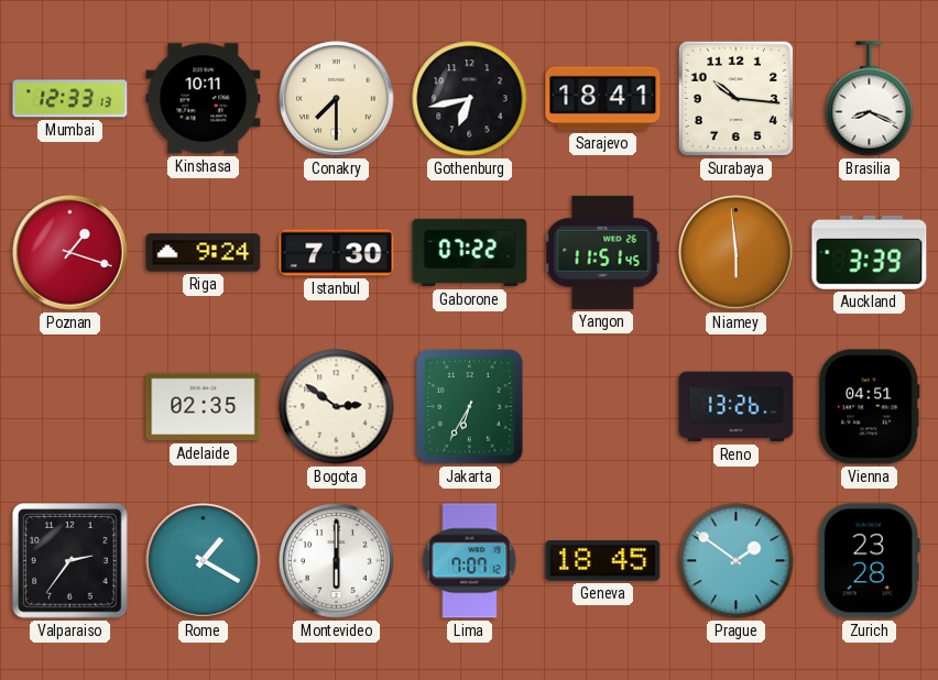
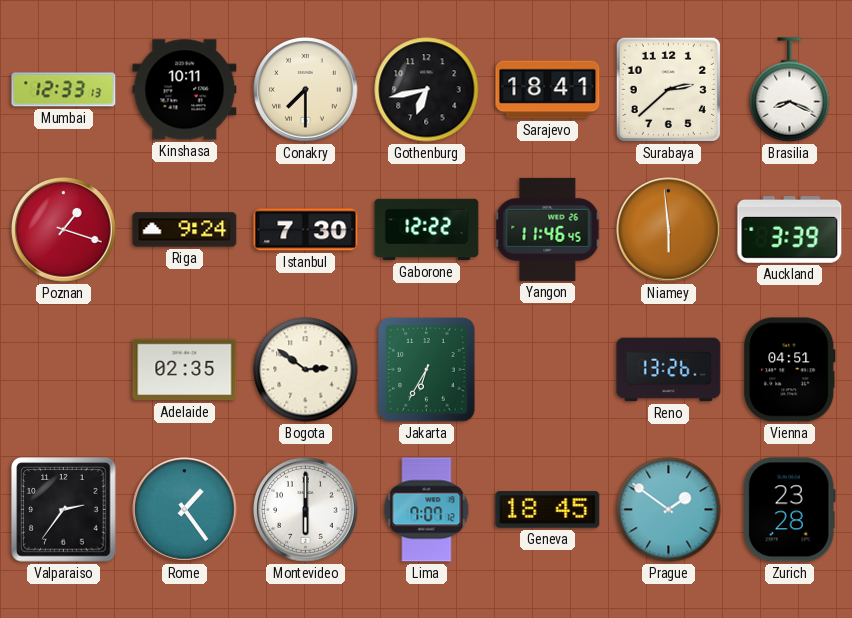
Surabaya: 10:16 -> 2:38
Gaborone: 07:22 -> 12:22
Yangon: 11:51 -> 11:46
Rome: 1:20 -> 1:24
